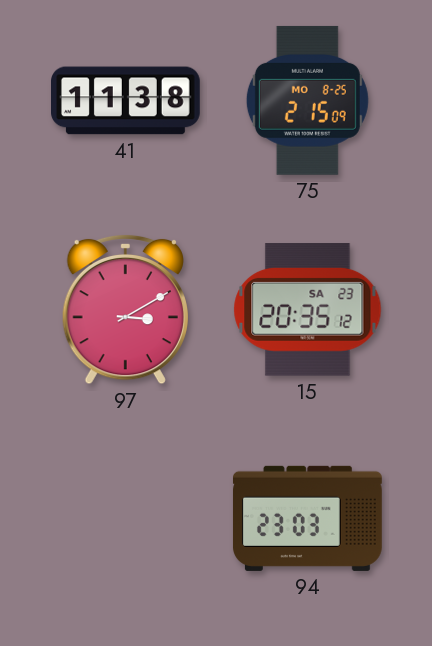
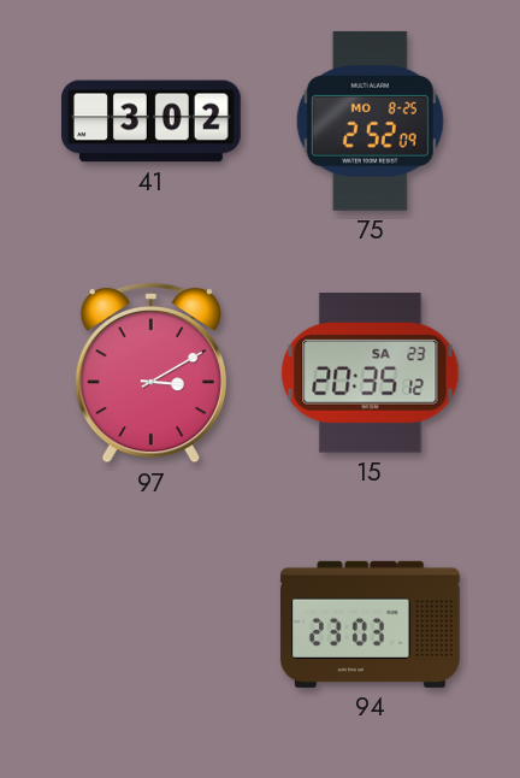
41: 11:38 -> 3:02
75: 2:15 -> 2:52
